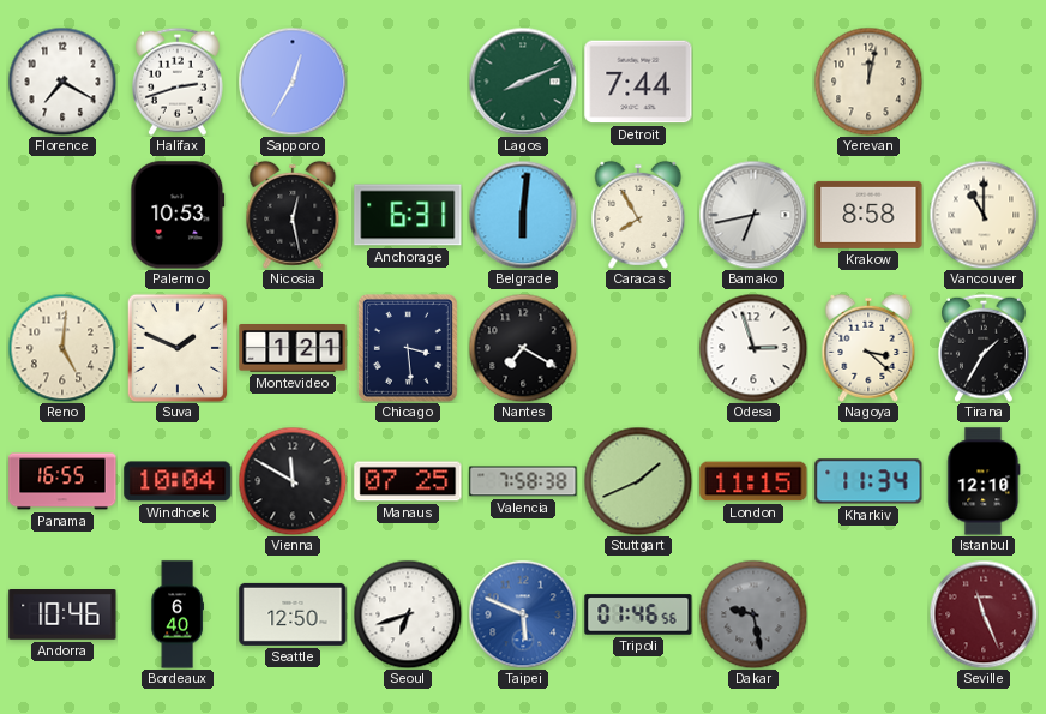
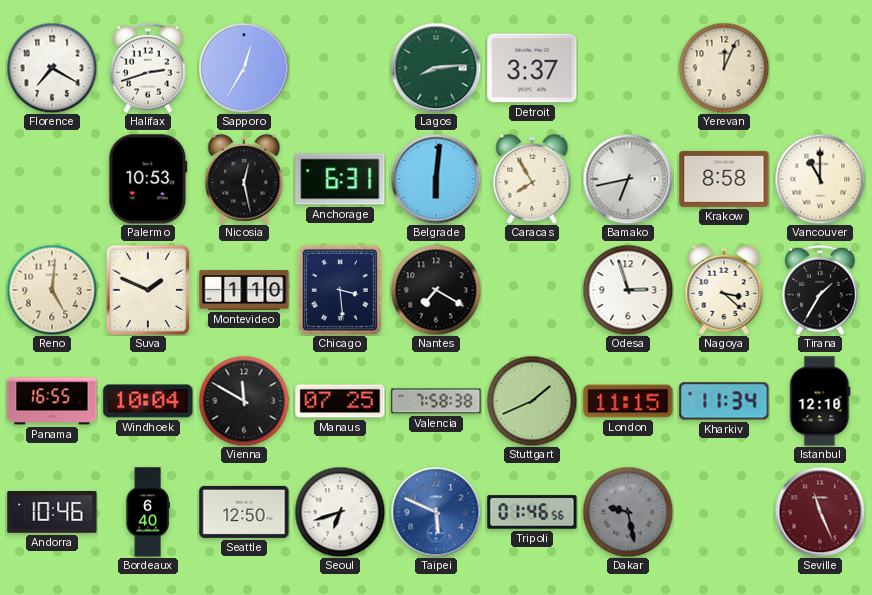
Lagos: 8:11 -> 8:14
Detroit: 7:44 -> 3:37
Yerevan: 12:02 -> 12:04
Montevideo: 1:21 -> 1:10
